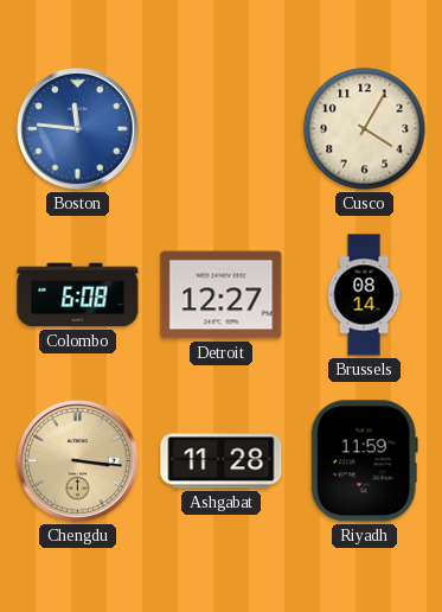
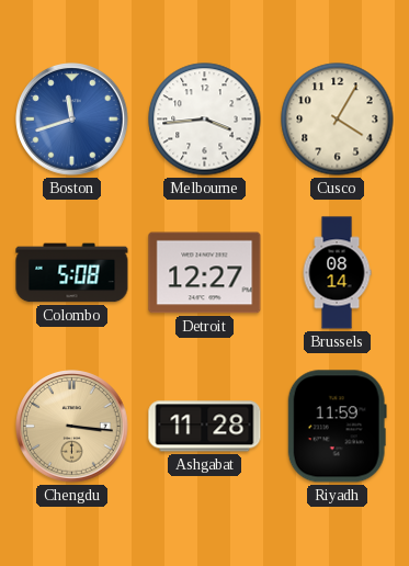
Boston: 11:46 -> 11:42
Melbourne: none -> 3:44
Colombo: 6:08 -> 5:08
